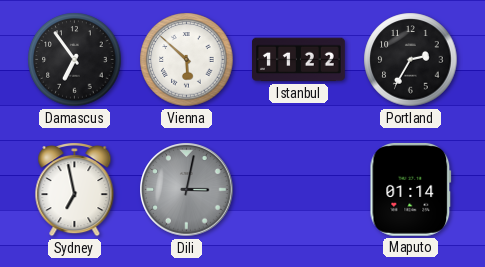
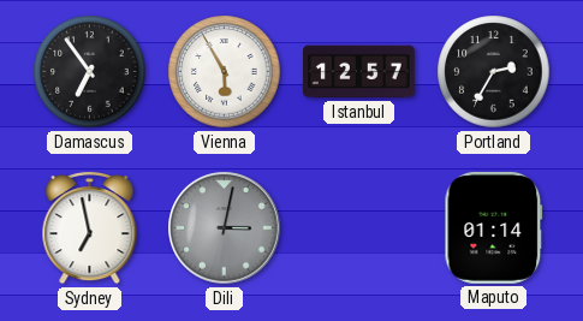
Vienna: 5:52 -> 5:55
Istanbul: 11:22 -> 12:57
